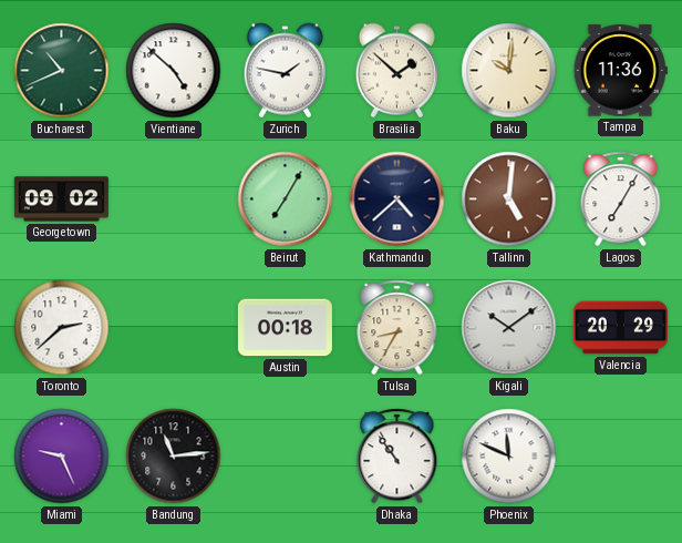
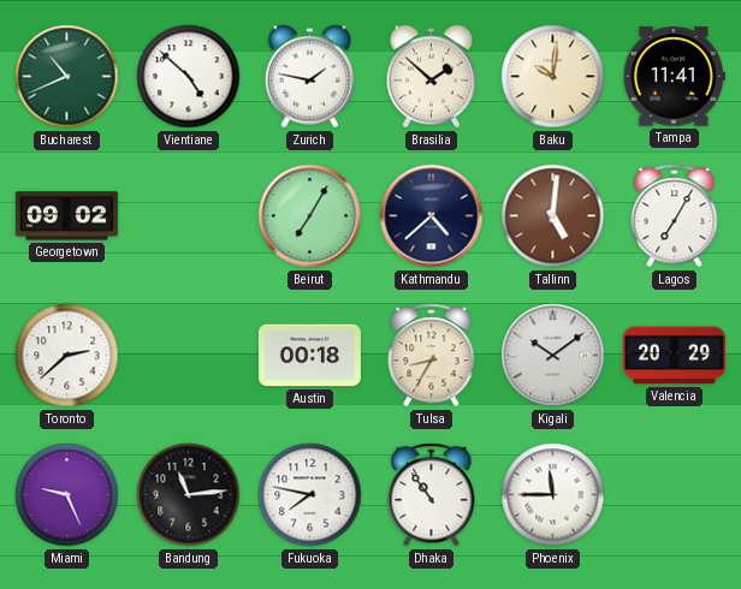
Tampa: 11:36 -> 11:41
Fukuoka: none -> 7:47
Phoenix: 11:49 -> 11:45
